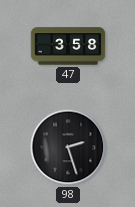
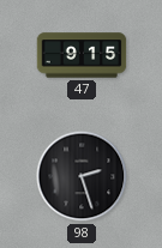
47: 3:58 -> 9:15
